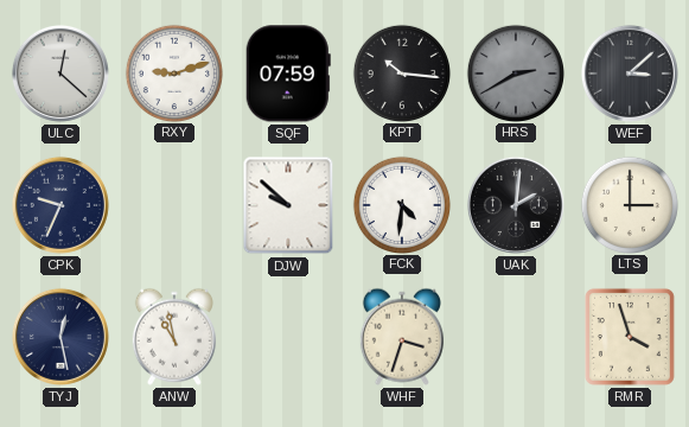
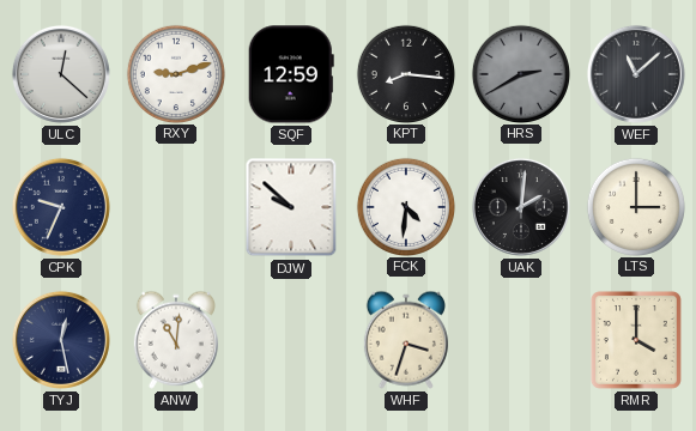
SQF: 07:59 -> 12:59
KPT: 10:16 -> 8:16
WEF: 3:08 -> 11:08
ANW: 10:58 -> 11:01
RMR: 3:57 -> 4:00
